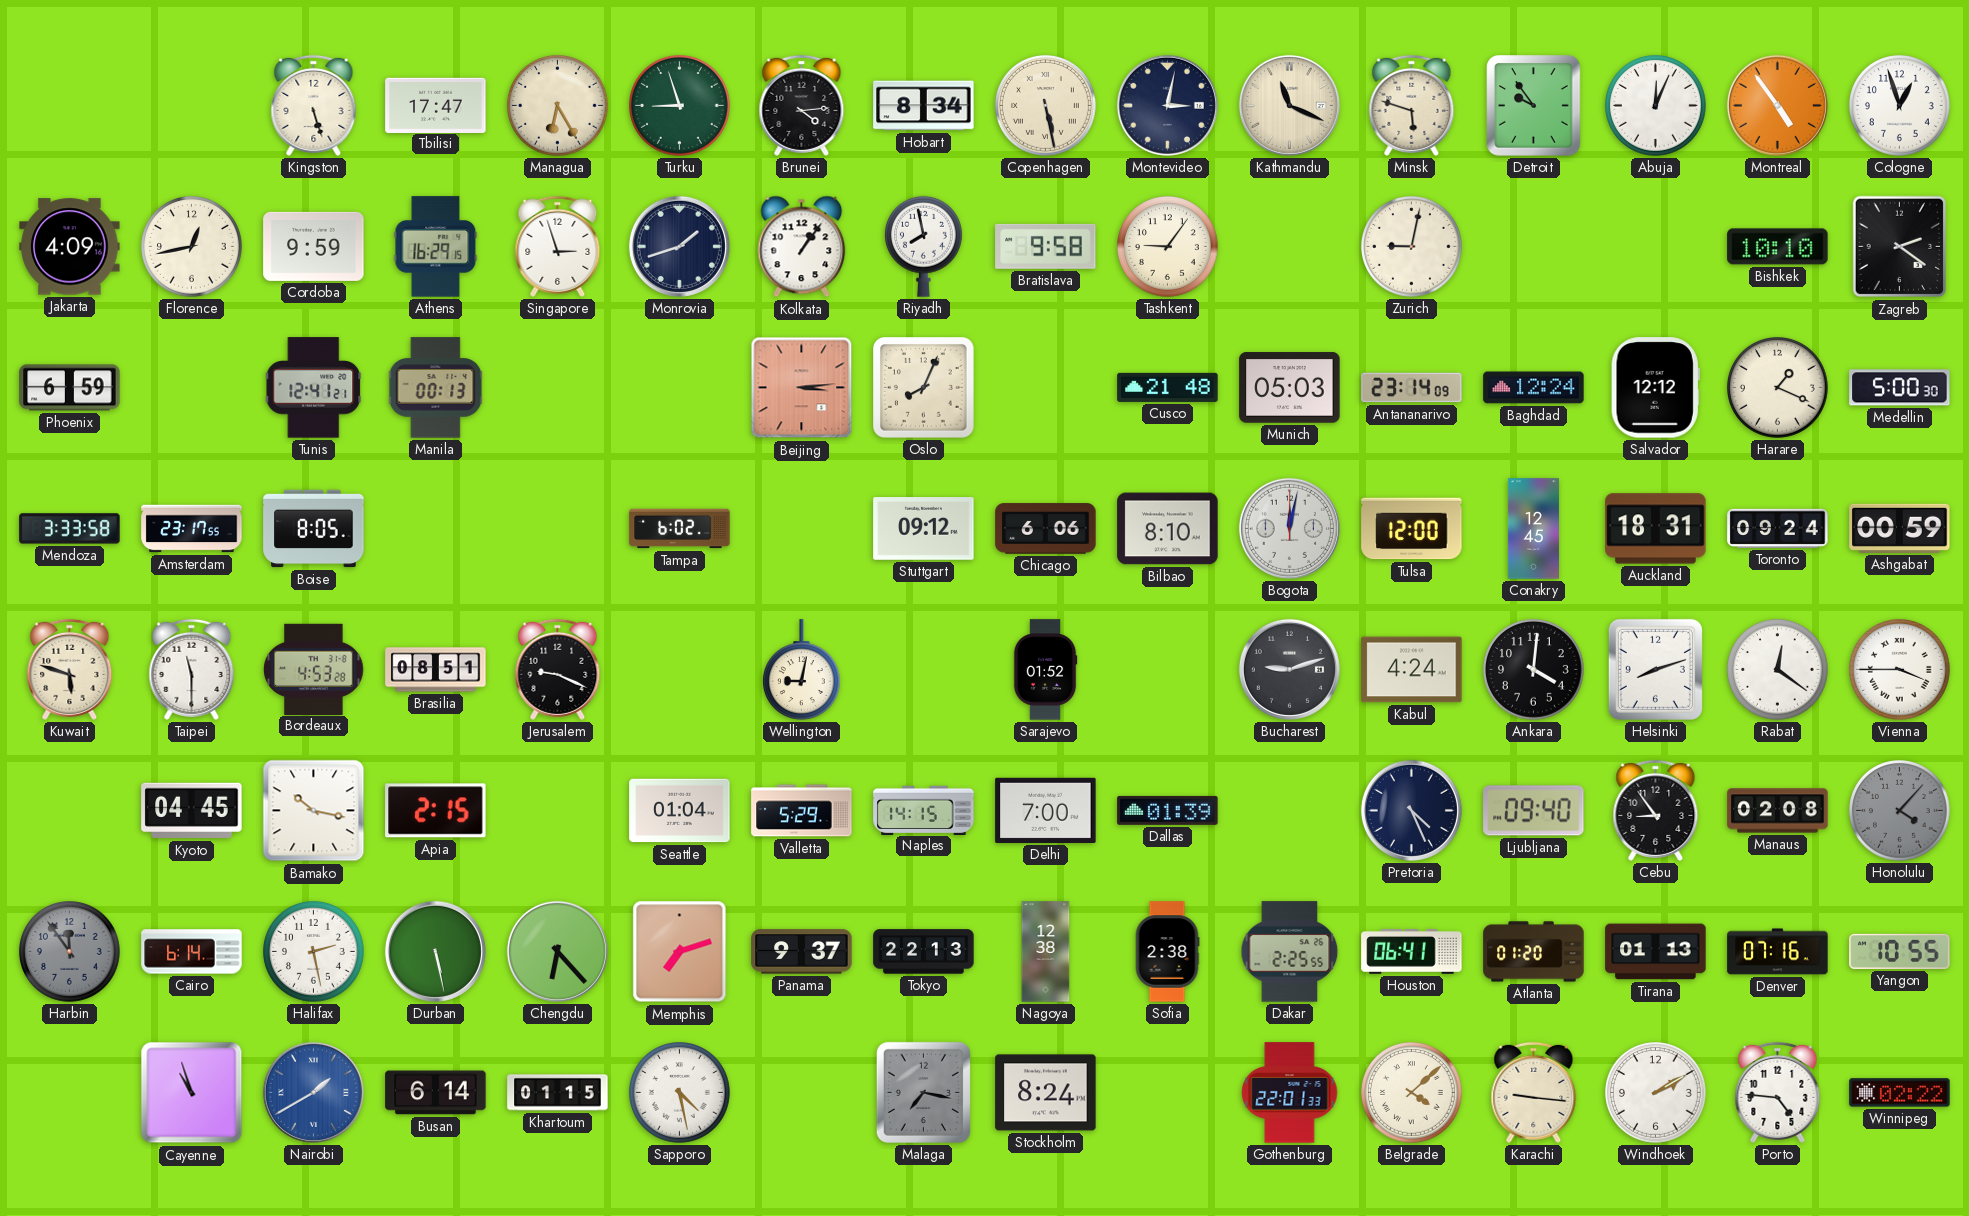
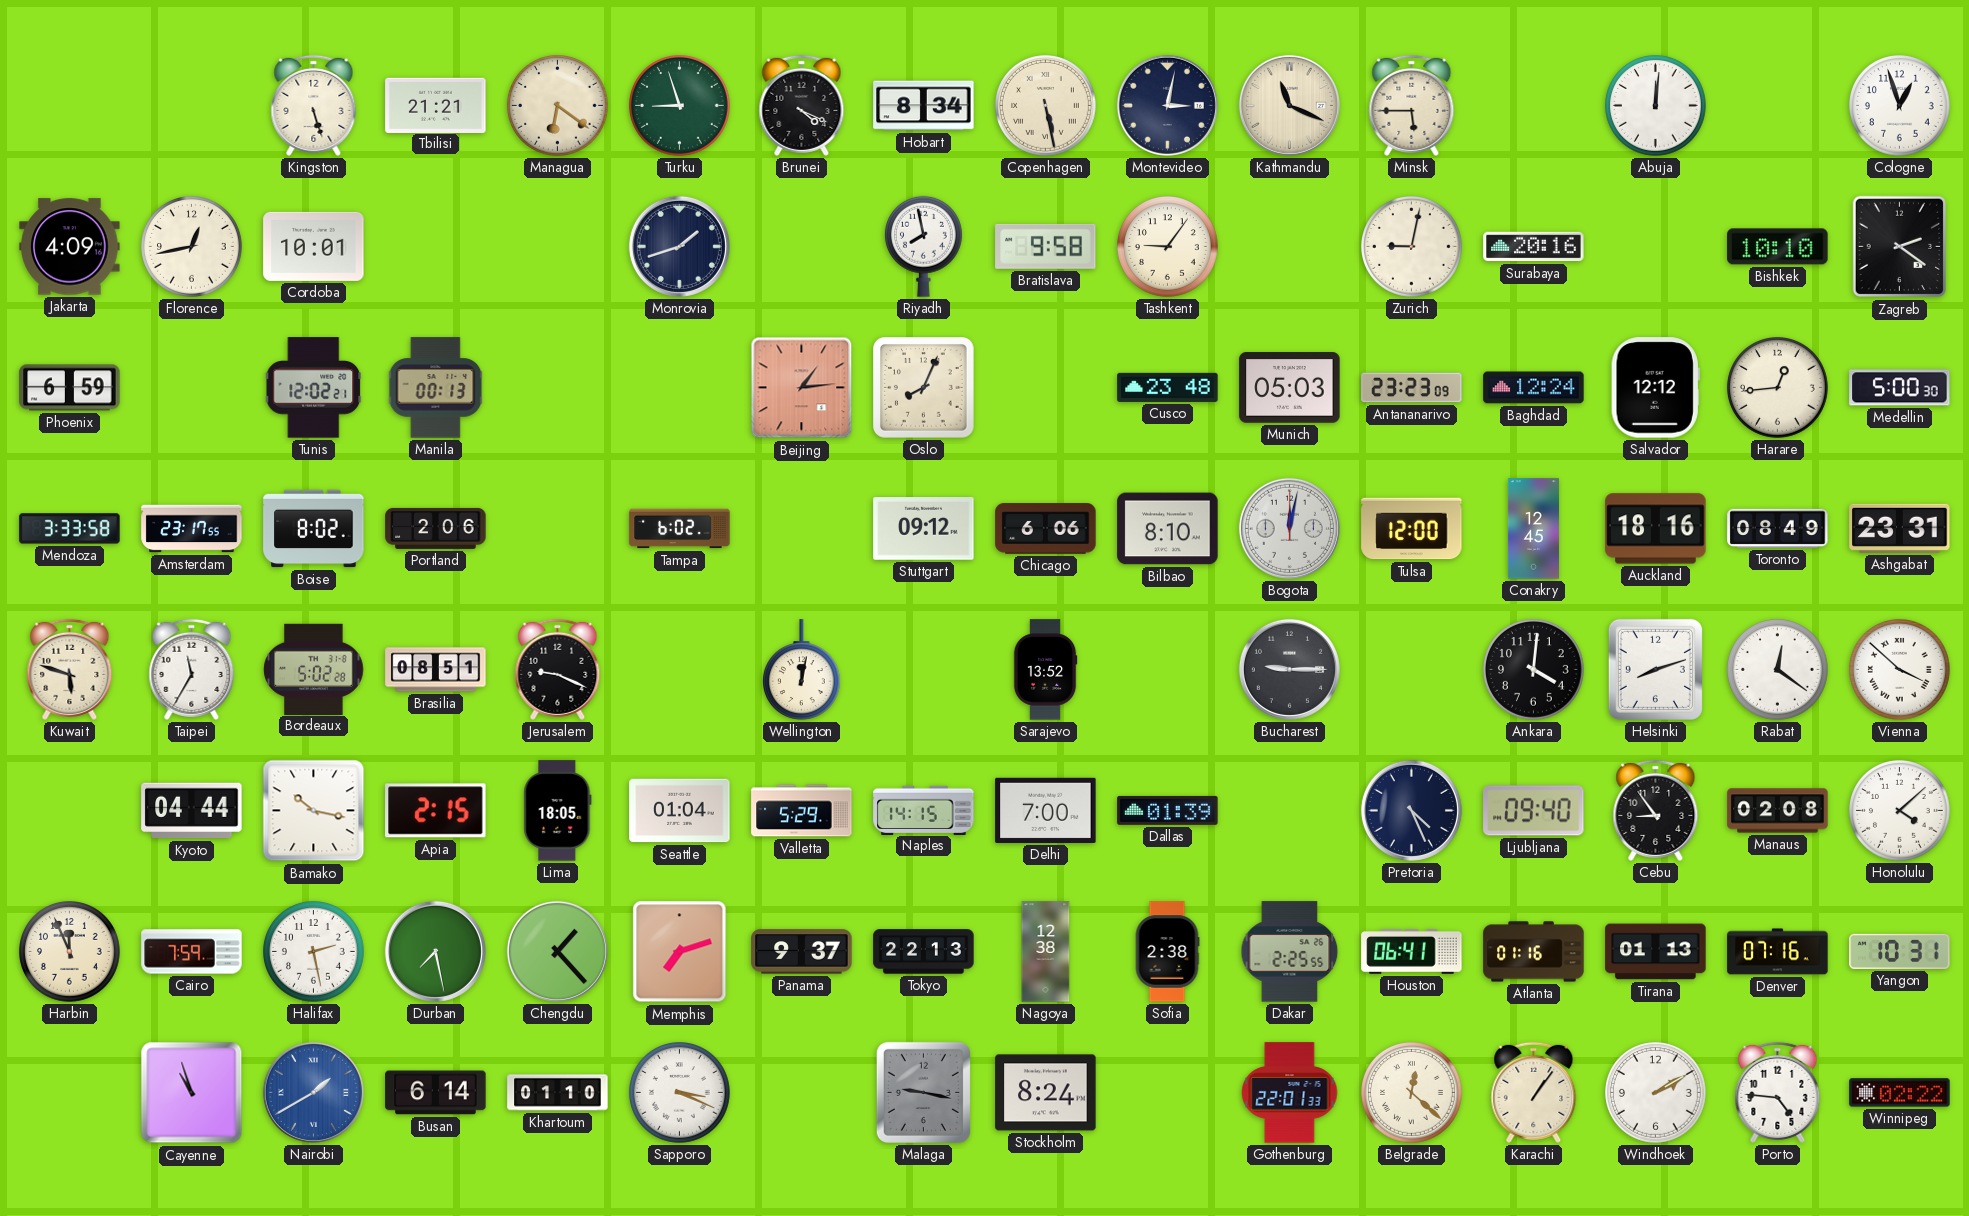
Tbilisi: 17:47 -> 21:21
Managua: 6:25 -> 6:21
Brunei: 4:14 -> 4:19
Minsk: 5:48 -> 5:45
Detroit: 9:54 -> none
Abuja: 12:04 -> 12:01
Montreal: 4:54 -> none
Cordoba: 9:59 -> 10:01
Athens: 16:29 -> none
Singapore: 2:57 -> none
Kolkata: 1:06 -> none
Surabaya: none -> 20:16
Tunis: 12:41 -> 12:02
Beijing: 3:14 -> 1:14
Cusco: 21:48 -> 23:48
Antananarivo: 23:14 -> 23:23
Harare: 1:19 -> 12:44
Boise: 8:05 -> 8:02
Portland: none -> 2:06
Auckland: 18:31 -> 18:16
Toronto: 09:24 -> 08:49
Ashgabat: 00:59 -> 23:31
Taipei: 11:30 -> 11:35
Bordeaux: 4:53 -> 5:02
Wellington: 9:02 -> 12:02
Sarajevo: 01:52 -> 13:52
Bucharest: 9:12 -> 9:15
Kabul: 4:24 -> none
Vienna: 3:45 -> 3:52
Kyoto: 04:45 -> 04:44
Lima: none -> 18:05
Honolulu: 4:07 -> 4:08
Honolulu dial: grey -> white
Harbin: 11:54 -> 11:56
Harbin dial: grey -> cream
Cairo: 6:14 -> 7:59
Durban: 5:28 -> 7:28
Chengdu: 6:23 -> 1:23
Atlanta: 01:20 -> 01:16
Yangon: 10:55 -> 10:31
Khartoum: 01:15 -> 01:10
Sapporo: 4:28 -> 3:19
Malaga: 7:17 -> 9:17
Belgrade: 4:08 -> 12:22
Karachi: 9:16 -> 1:06
